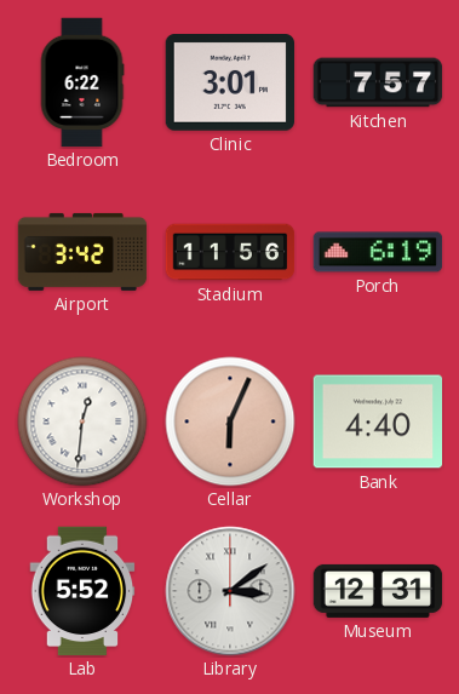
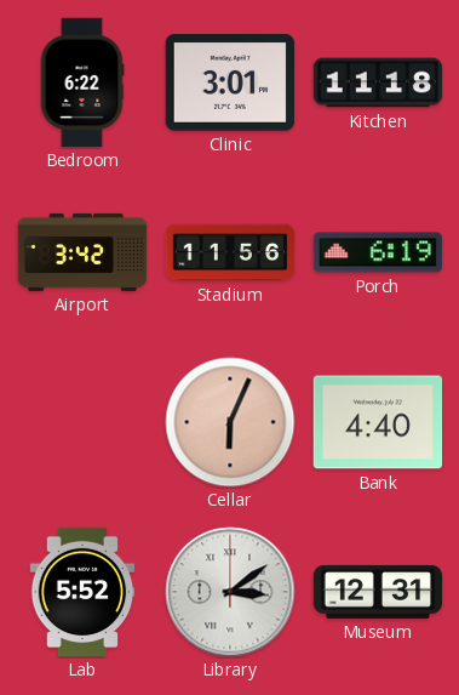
Kitchen: 7:57 -> 11:18
Workshop: 12:31 -> none
